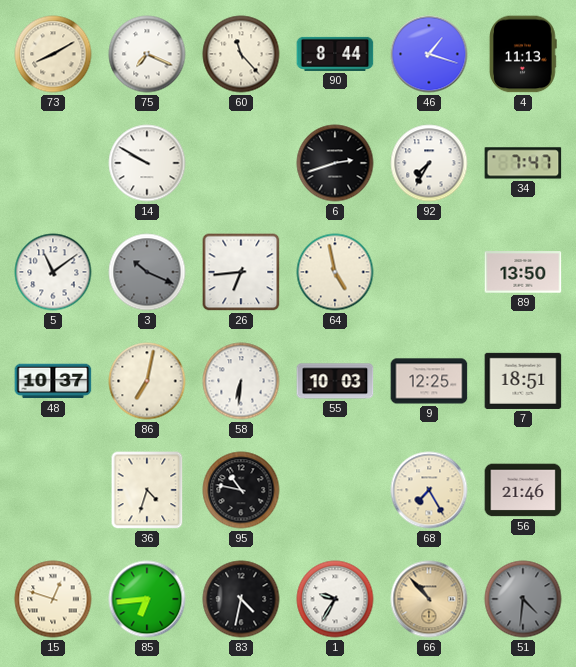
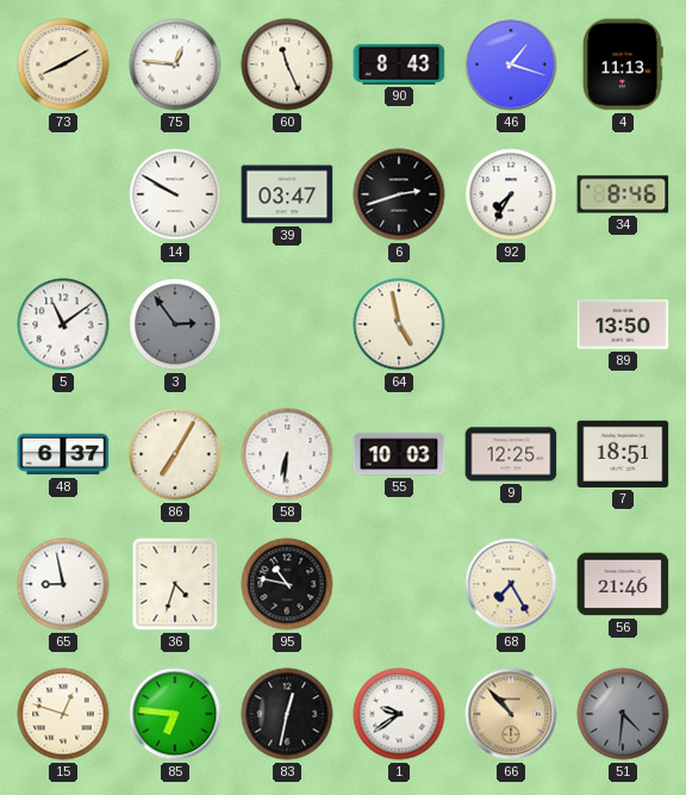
75: 7:19 -> 12:46
60: 11:23 -> 11:26
90: 8:44 -> 8:43
39: none -> 03:47
34: 7:47 -> 8:46
3: 10:19 -> 2:54
26: 6:44 -> none
48: 10:37 -> 6:37
86: 7:02 -> 7:05
65: none -> 8:58
85: 6:44 -> 6:46
83: 4:32 -> 12:32
1: 9:35 -> 9:39
